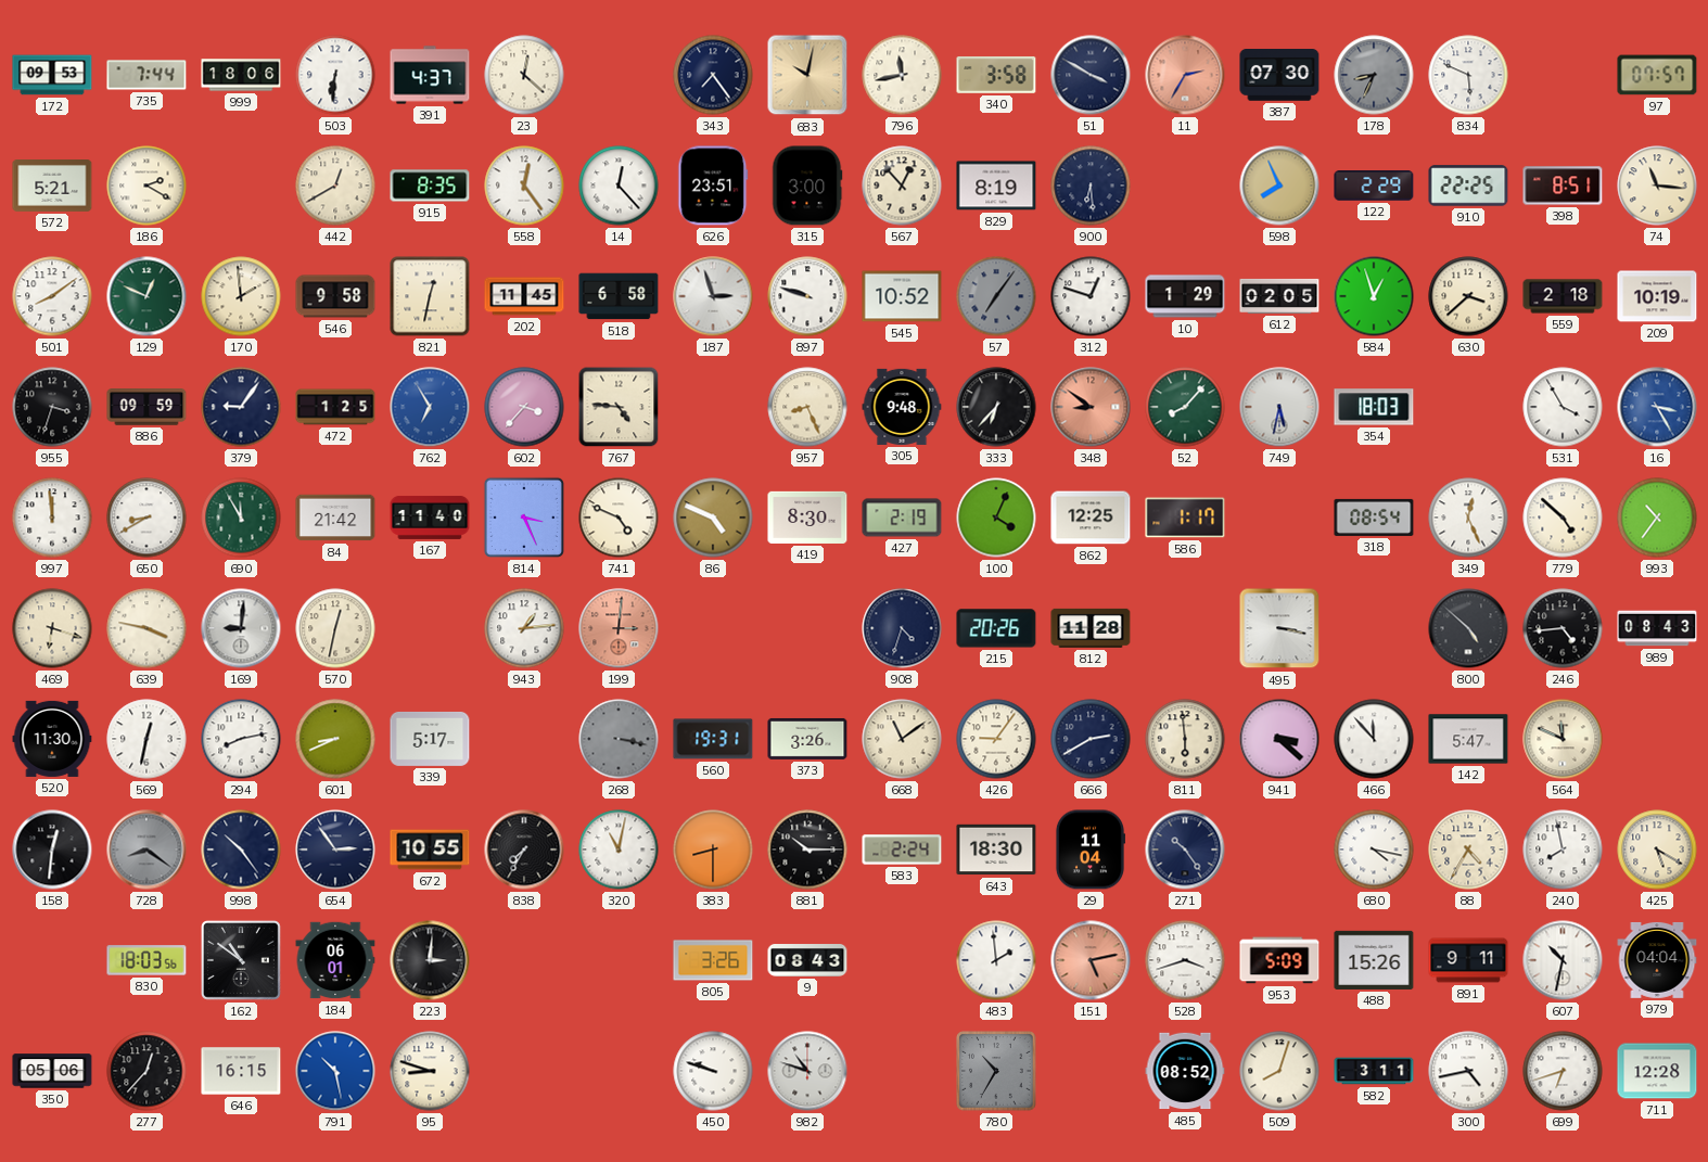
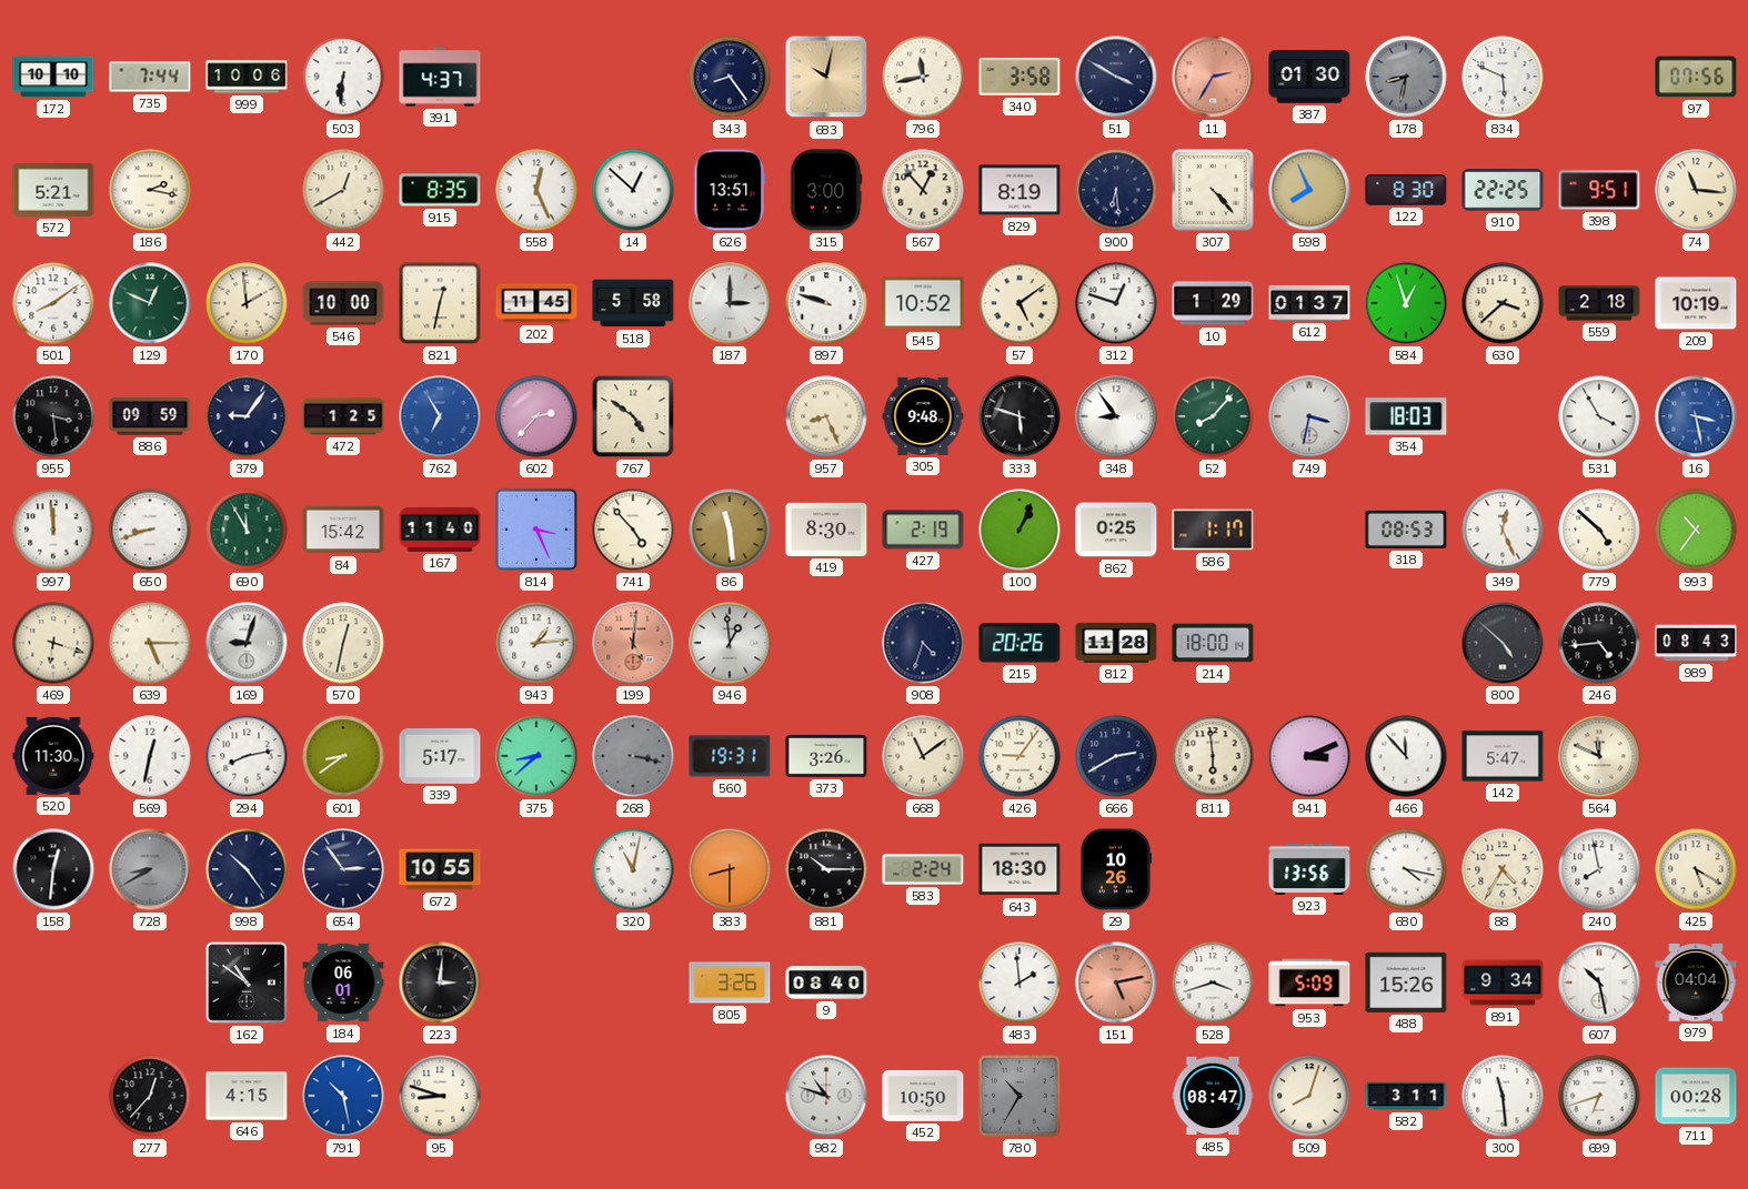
172: 09:53 -> 10:10
999: 18:06 -> 10:06
23: 12:22 -> none
343: 7:24 -> 8:24
387: 07:30 -> 01:30
178: 8:34 -> 8:32
97: 07:57 -> 07:56
186: 2:20 -> 2:17
558: 12:24 -> 12:26
14: 12:23 -> 12:52
626: 23:51 -> 13:51
307: none -> 4:23
122: 2:29 -> 8:30
398: 8:51 -> 9:51
546: 9:58 -> 10:00
518: 6:58 -> 5:58
187: 2:57 -> 3:00
57: 7:06 -> 5:09
57 dial: grey -> cream
612: 02:05 -> 01:37
955: 3:33 -> 3:29
602: 3:37 -> 2:37
767: 4:46 -> 4:51
333: 6:37 -> 5:48
348: 8:51 -> 8:54
348 dial: salmon -> white
749: 5:32 -> 3:32
16: 3:25 -> 3:28
650: 8:40 -> 8:42
84: 21:42 -> 15:42
741: 4:49 -> 4:53
86: 4:49 -> 11:29
100: 4:04 -> 1:04
862: 12:25 -> 0:25
318: 08:54 -> 08:53
639: 3:47 -> 5:15
169: 9:01 -> 9:03
199: 3:01 -> 5:01
946: none -> 12:59
214: none -> 18:00
495: 3:17 -> none
601: 8:41 -> 8:39
375: none -> 8:38
941: 3:22 -> 3:11
728: 8:21 -> 8:40
838: 7:35 -> none
29: 11:04 -> 10:26
271: 10:24 -> none
923: none -> 13:56
830: 18:03 -> none
9: 08:43 -> 08:40
891: 9:11 -> 9:34
607: 10:32 -> 10:28
350: 05:06 -> none
646: 16:15 -> 4:15
450: 9:48 -> none
452: none -> 10:50
485: 08:52 -> 08:47
300: 4:43 -> 11:29
711: 12:28 -> 00:28
